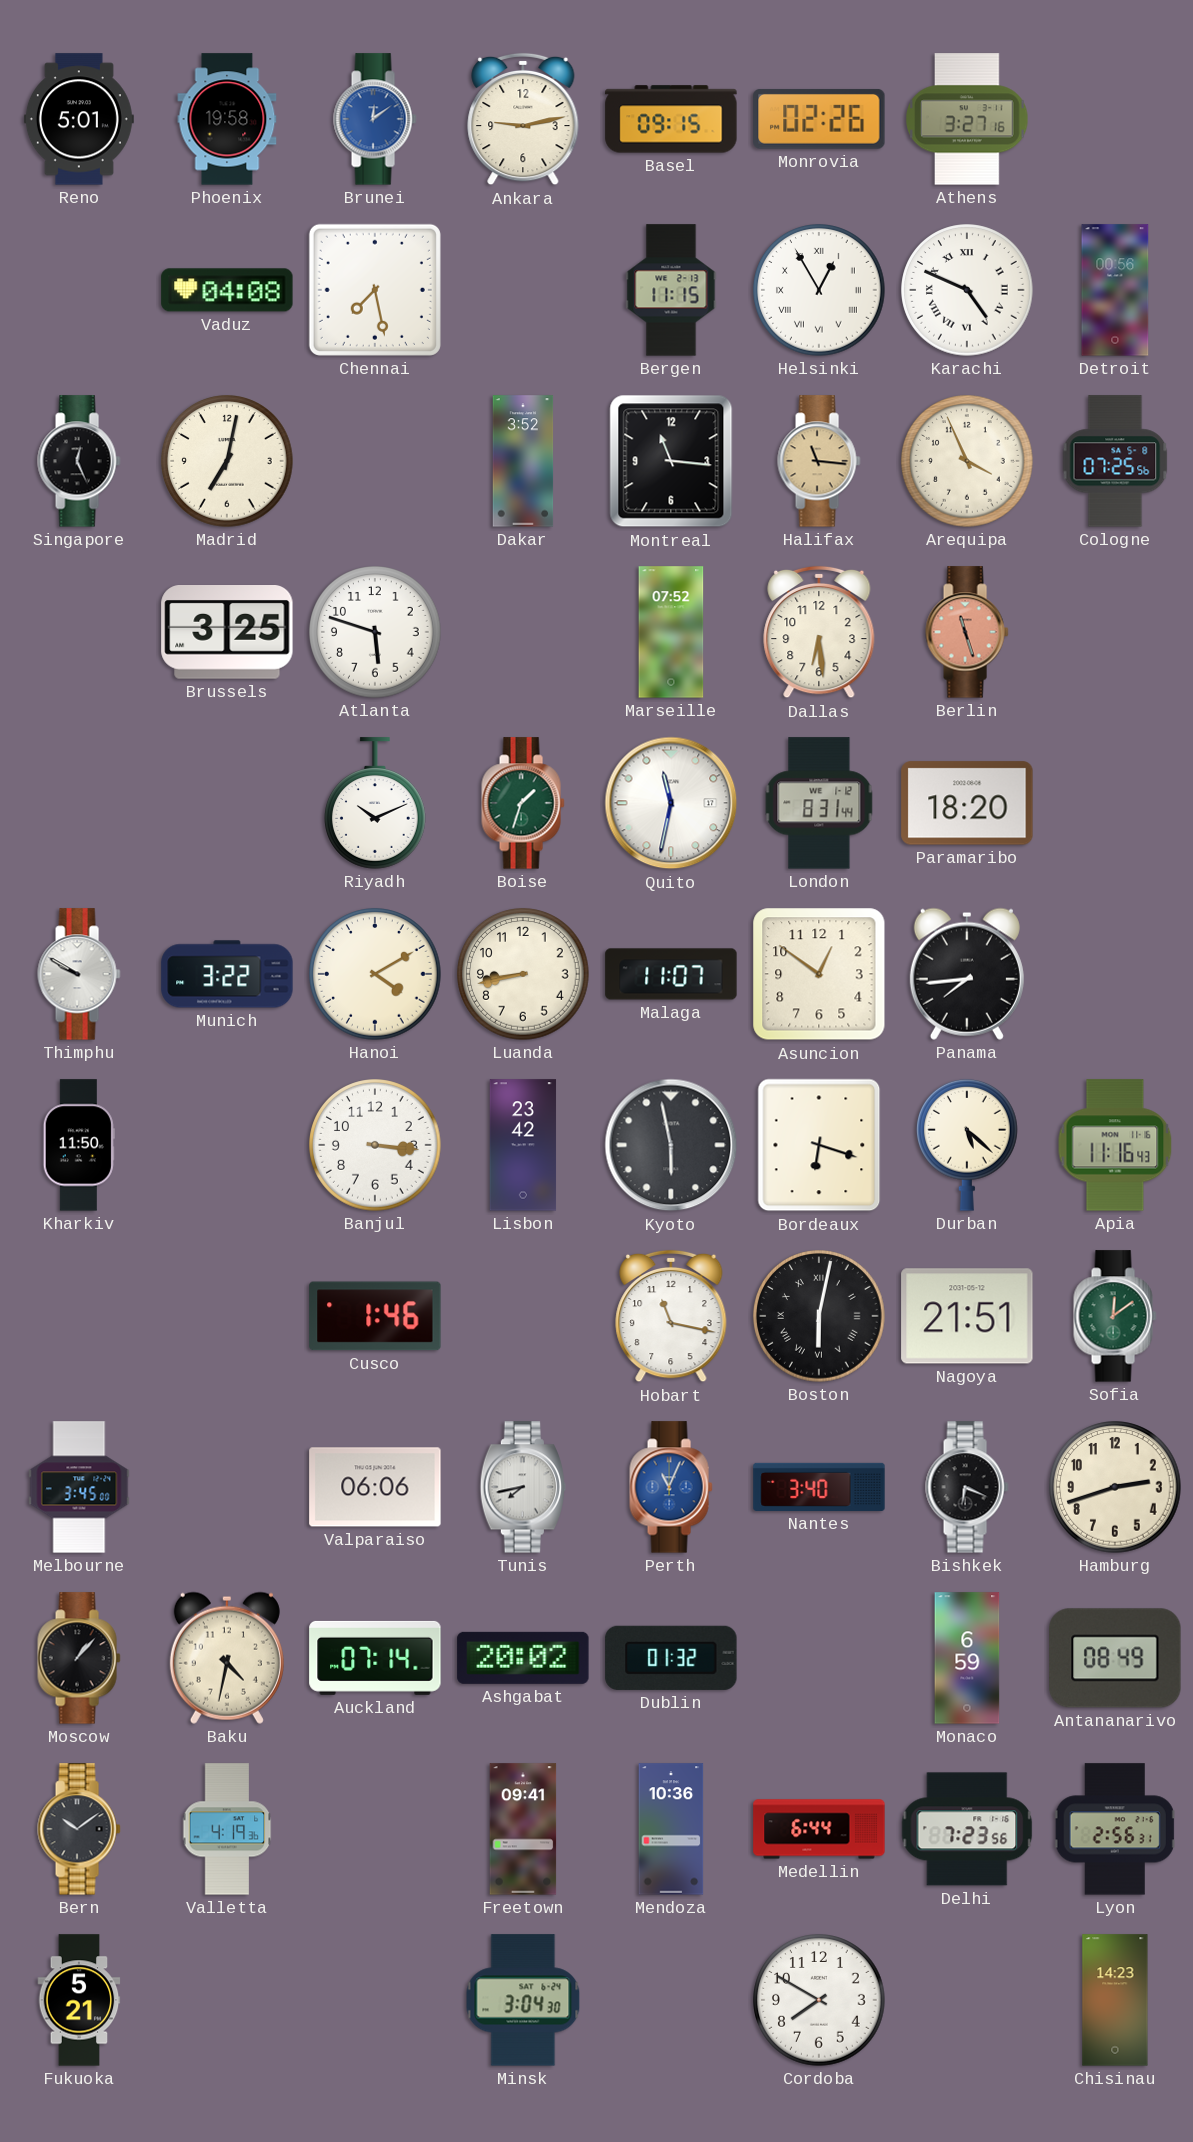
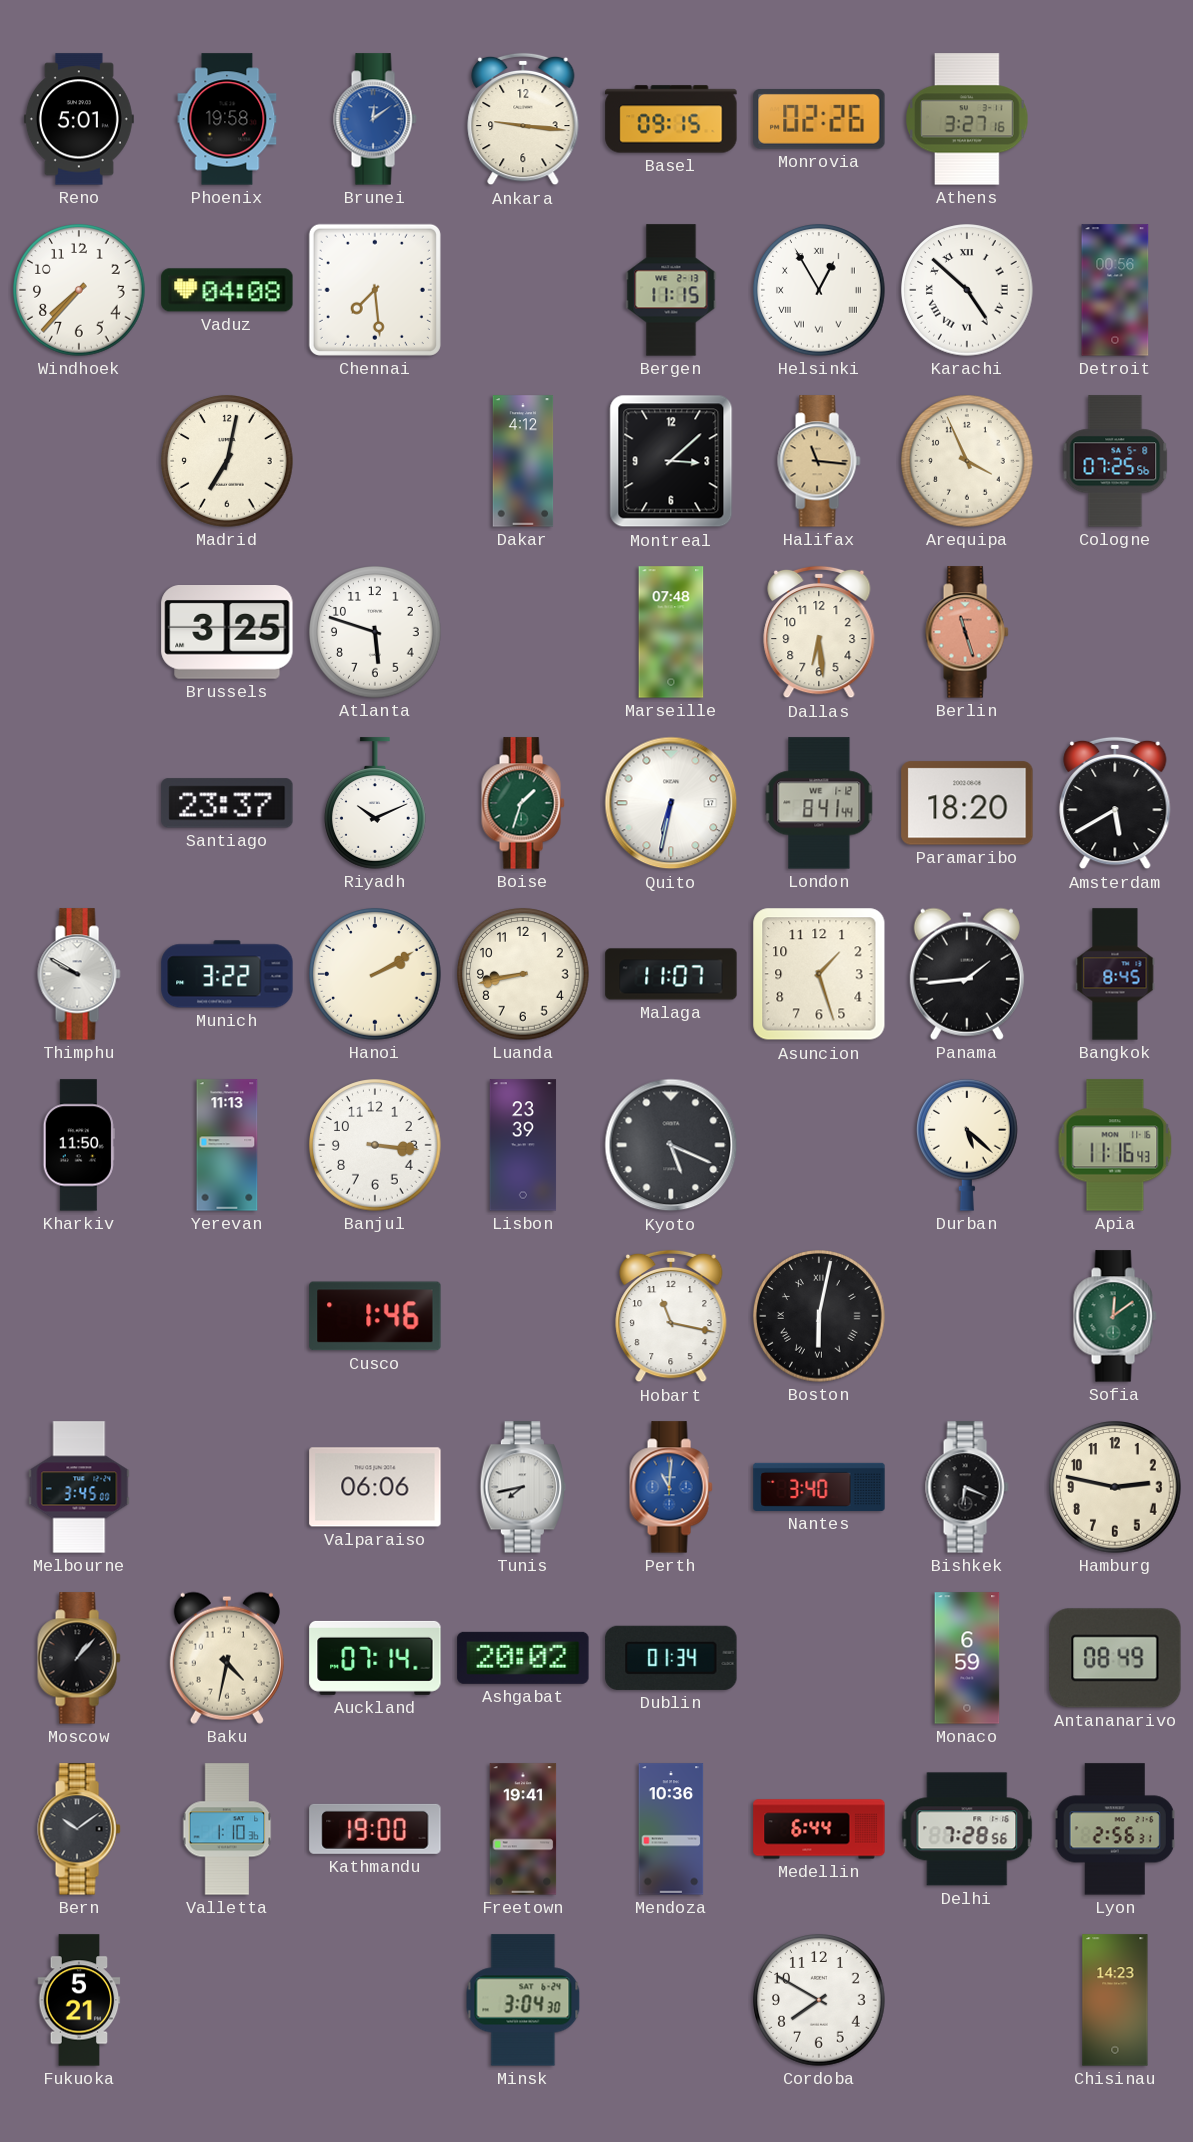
Ankara: 9:13 -> 9:16
Windhoek: none -> 7:37
Chennai: 7:28 -> 7:29
Karachi: 4:49 -> 4:52
Singapore: 12:26 -> none
Dakar: 3:52 -> 4:12
Montreal: 11:16 -> 3:08
Marseille: 07:52 -> 07:48
Santiago: none -> 23:37
Quito: 11:32 -> 6:32
London: 8:31 -> 8:41
Amsterdam: none -> 5:40
Hanoi: 4:10 -> 2:10
Asuncion: 12:51 -> 1:27
Panama: 7:44 -> 1:44
Bangkok: none -> 8:45
Yerevan: none -> 11:13
Lisbon: 23:42 -> 23:39
Kyoto: 5:58 -> 5:19
Bordeaux: 6:18 -> none
Nagoya: 21:51 -> none
Perth: 11:04 -> 11:01
Hamburg: 2:42 -> 2:47
Dublin: 01:32 -> 01:34
Valletta: 4:19 -> 1:10
Kathmandu: none -> 19:00
Freetown: 09:41 -> 19:41
Delhi: 7:23 -> 7:28
